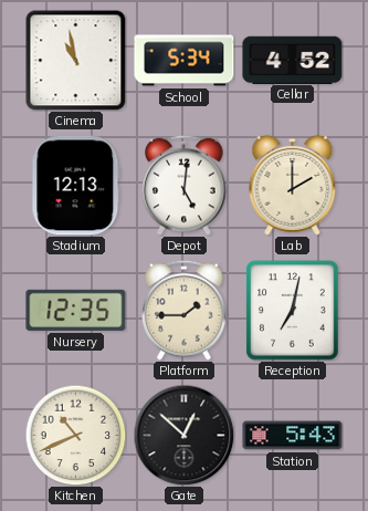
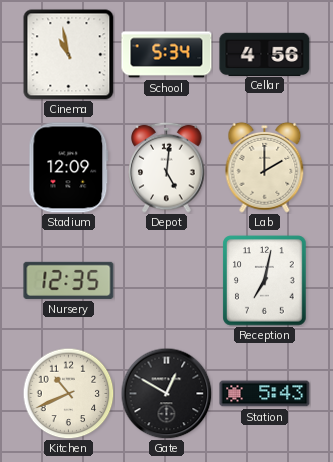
Cellar: 4:52 -> 4:56
Stadium: 12:13 -> 12:09
Platform: 1:45 -> none
Gate: 12:52 -> 12:50
